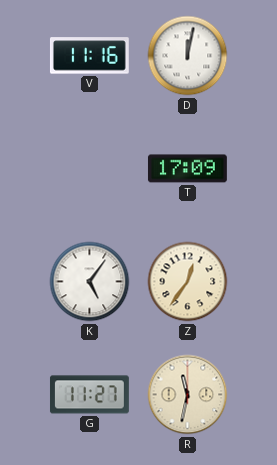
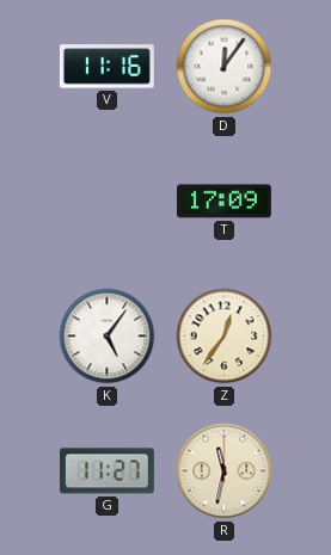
D: 12:02 -> 12:06
